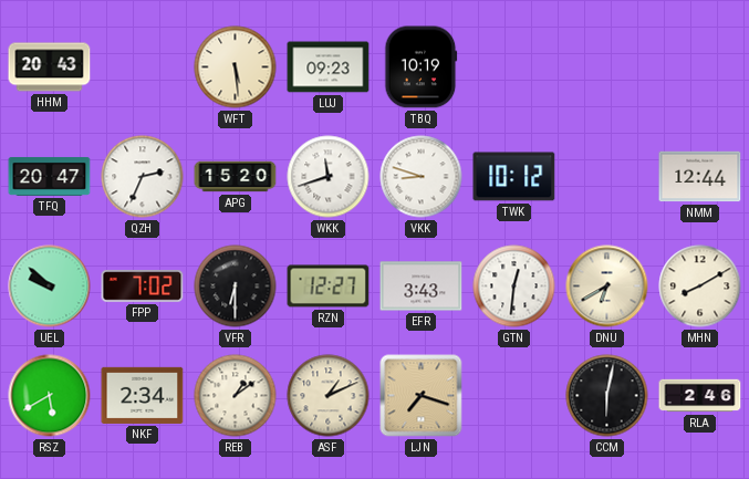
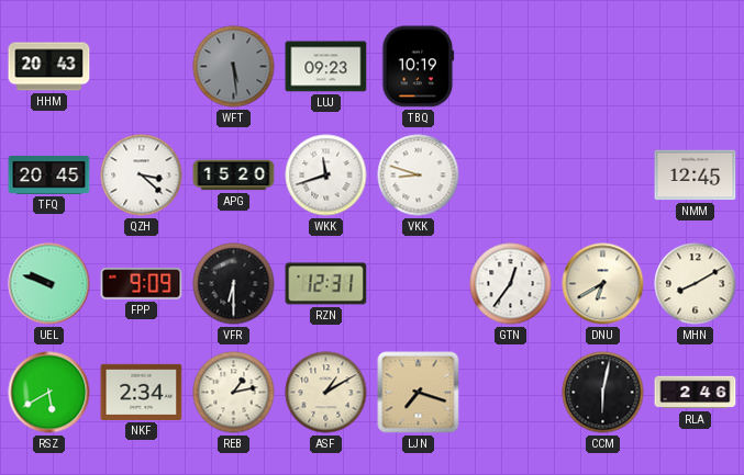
WFT dial: cream -> grey
TFQ: 20:47 -> 20:45
QZH: 2:34 -> 3:22
TWK: 10:12 -> none
NMM: 12:44 -> 12:45
UEL: 9:52 -> 9:48
FPP: 7:02 -> 9:09
RZN: 12:27 -> 12:31
EFR: 3:43 -> none
GTN: 12:31 -> 12:36
REB: 1:09 -> 1:13
ASF: 1:11 -> 1:10
